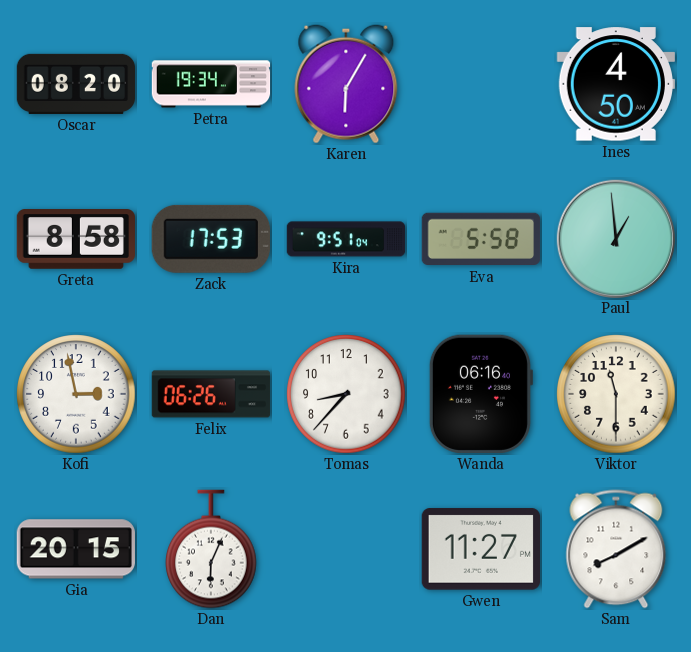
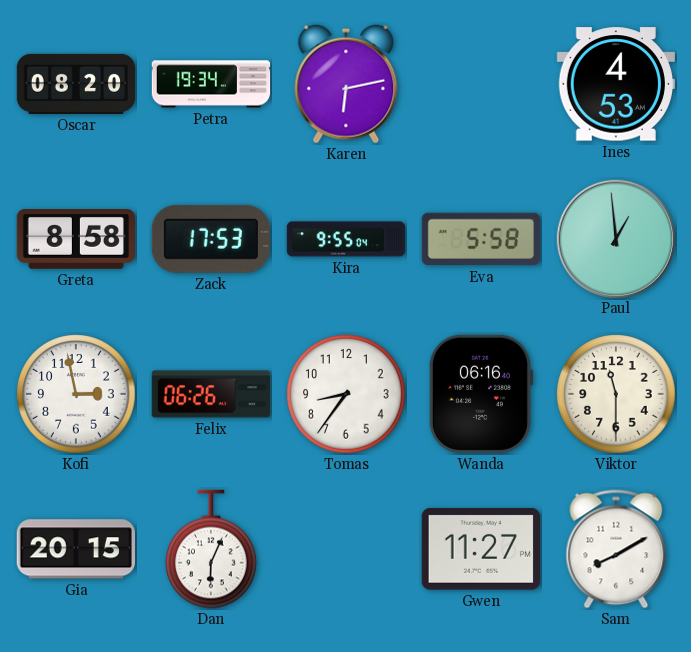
Karen: 6:05 -> 6:13
Ines: 4:50 -> 4:53
Kira: 9:51 -> 9:55
Tomas: 8:37 -> 8:36
